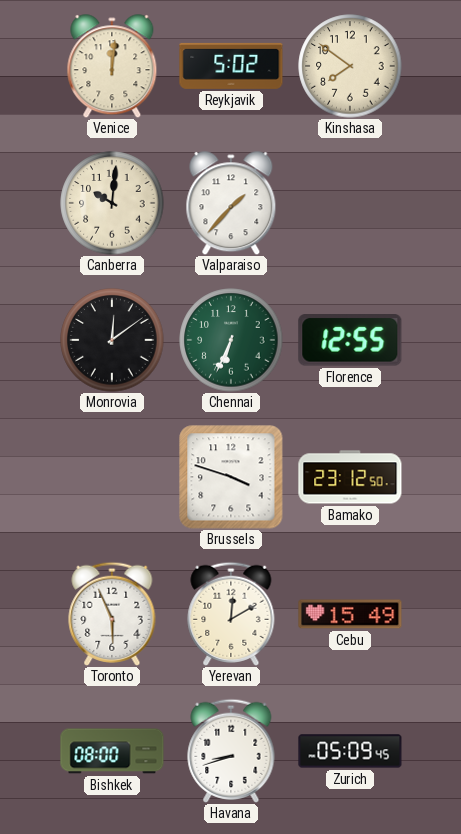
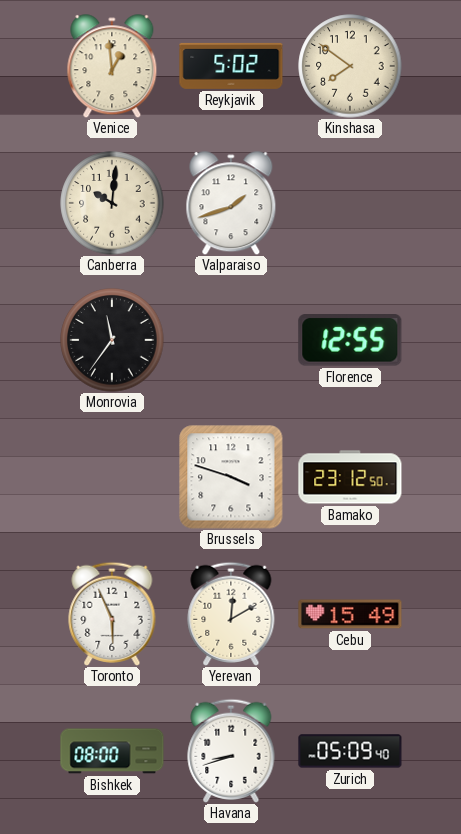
Venice: 12:01 -> 12:59
Valparaiso: 1:37 -> 1:42
Monrovia: 12:09 -> 11:36
Chennai: 6:34 -> none
Zurich: 05:09:45 -> 05:09:40
